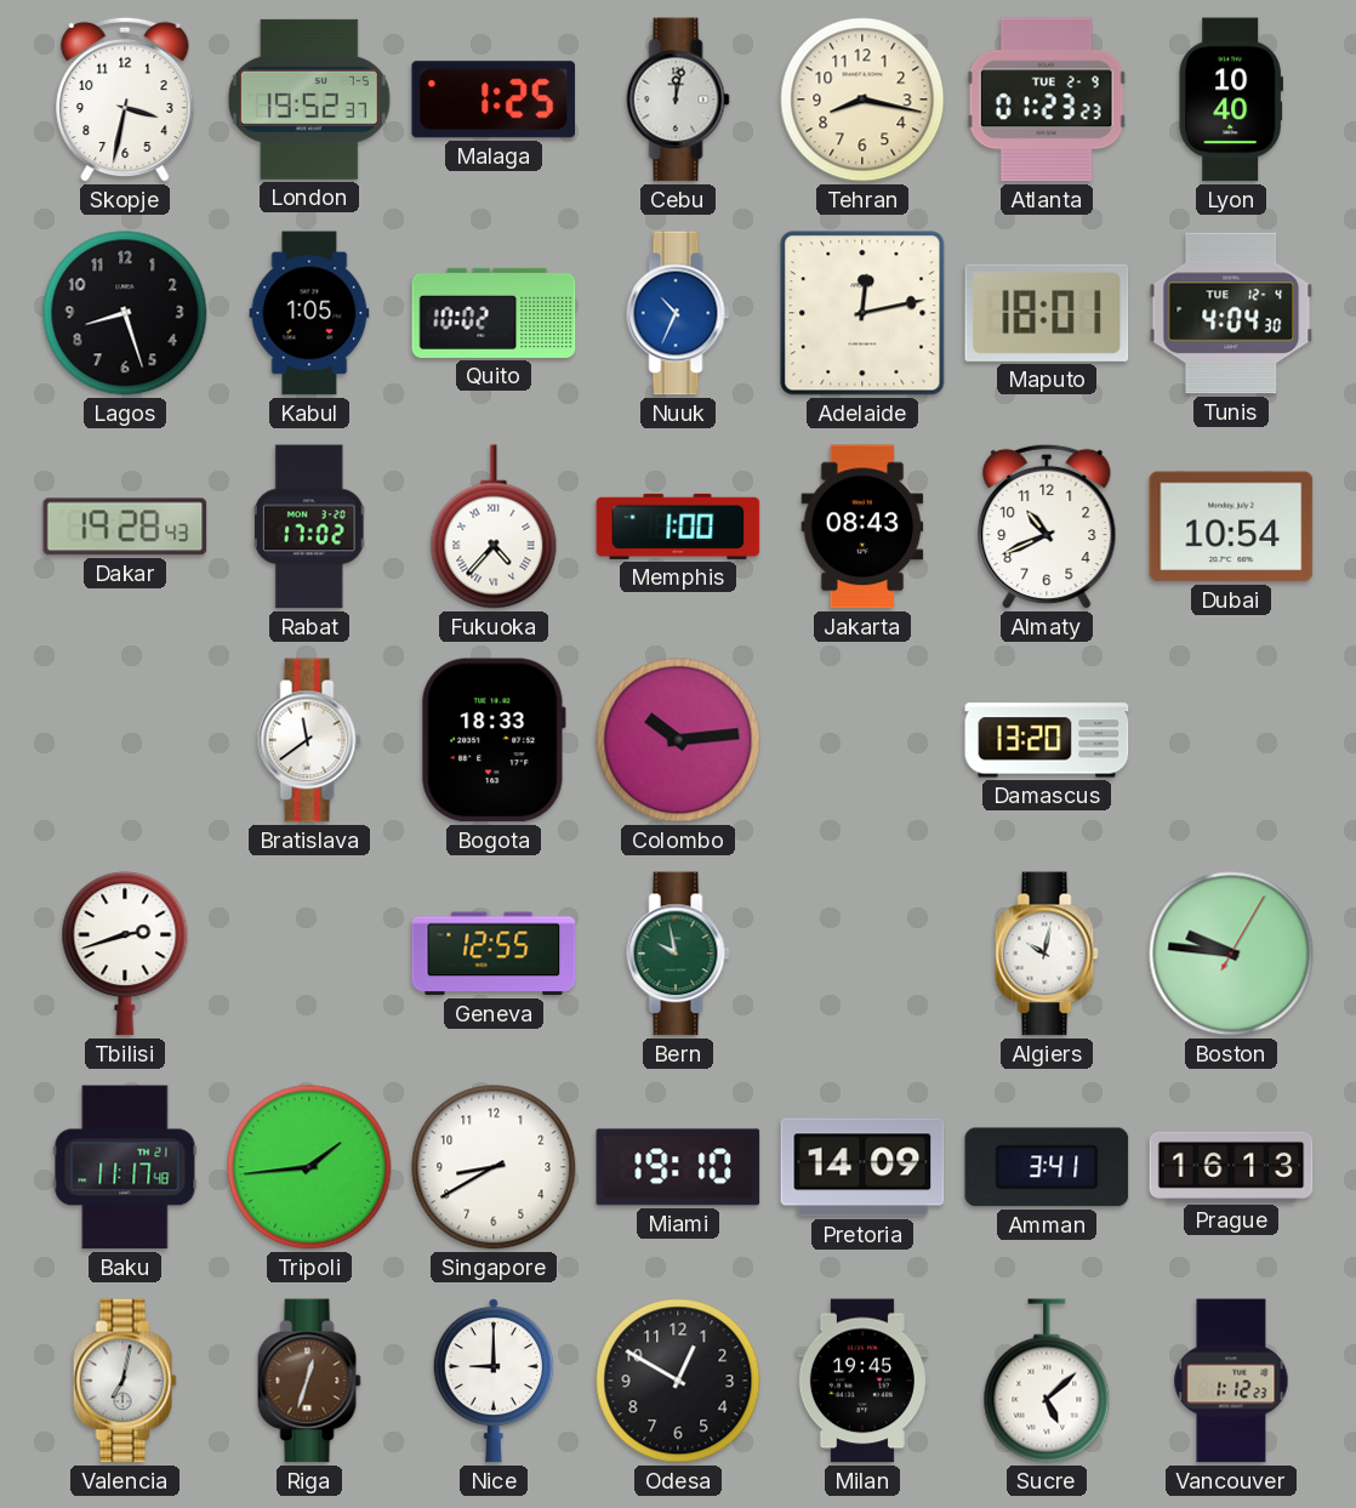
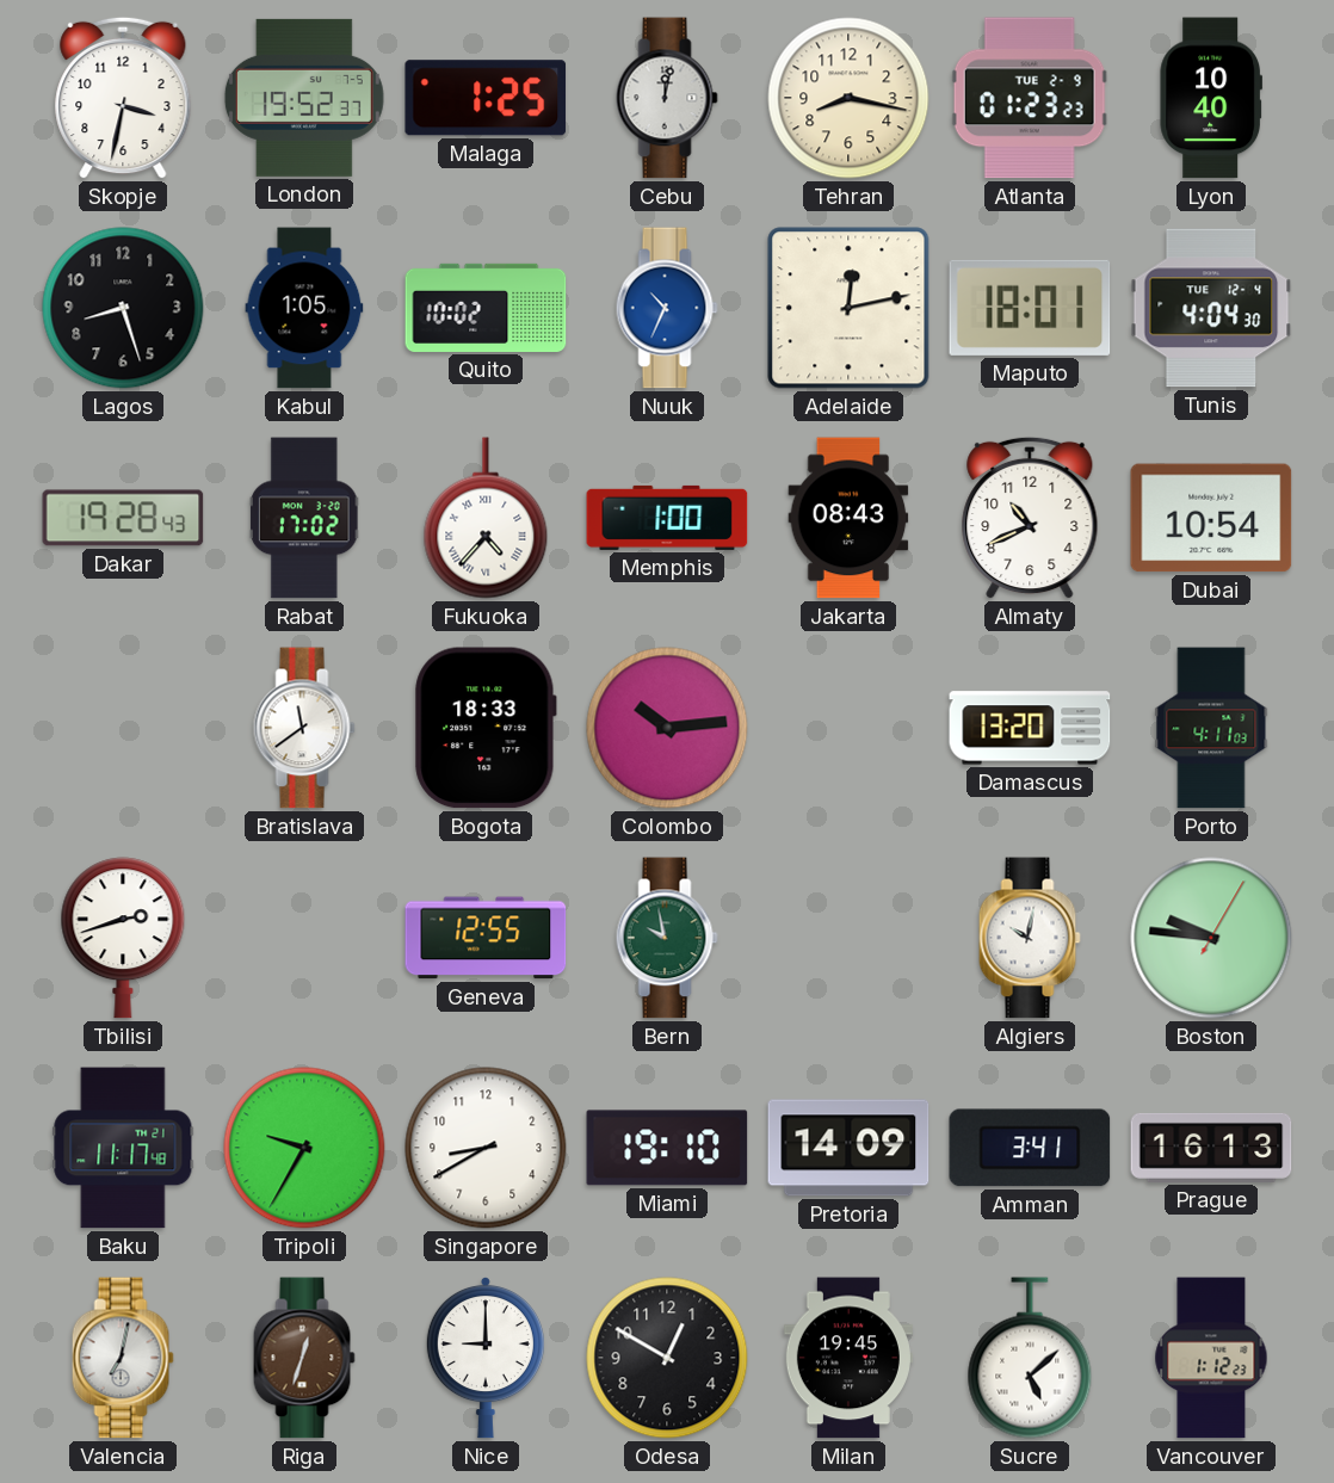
Porto: none -> 4:11
Tripoli: 1:44 -> 9:35
